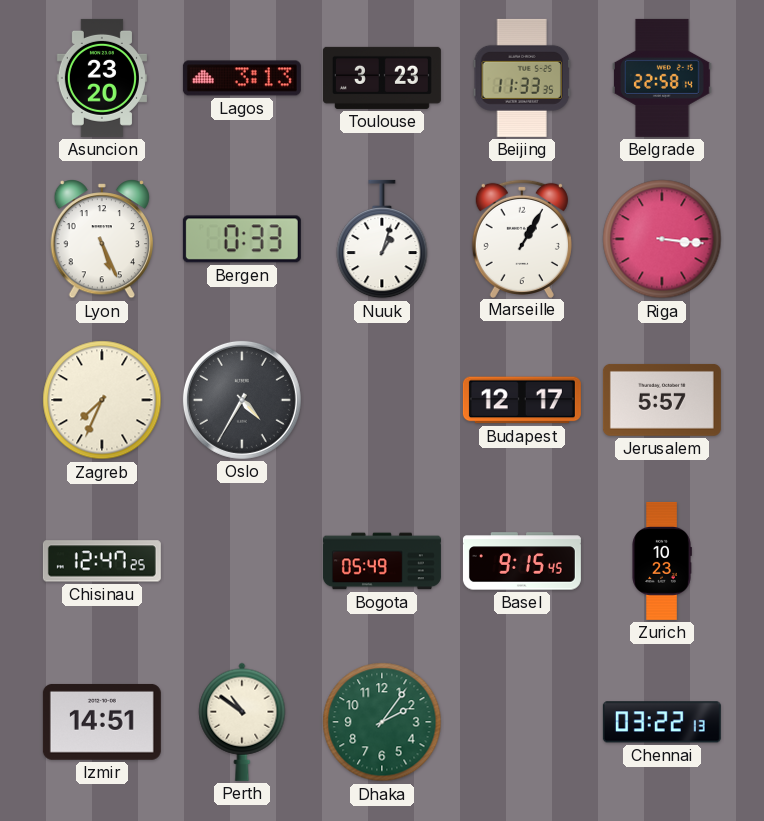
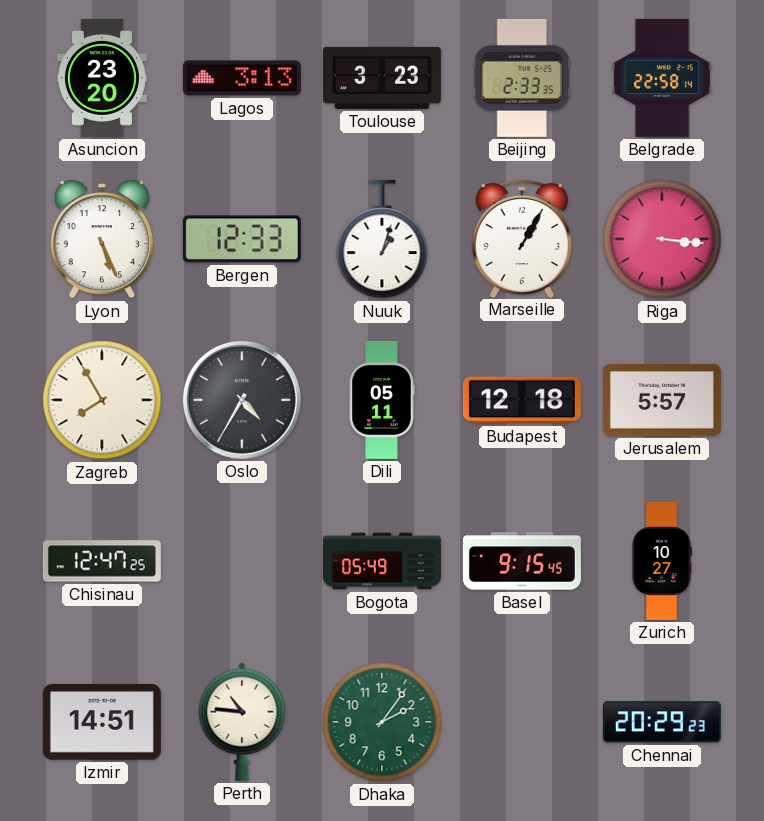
Beijing: 11:33 -> 2:33
Bergen: 0:33 -> 12:33
Zagreb: 7:34 -> 7:55
Dili: none -> 05:11
Budapest: 12:17 -> 12:18
Zurich: 10:23 -> 10:27
Perth: 10:51 -> 10:46
Chennai: 03:22 -> 20:29
